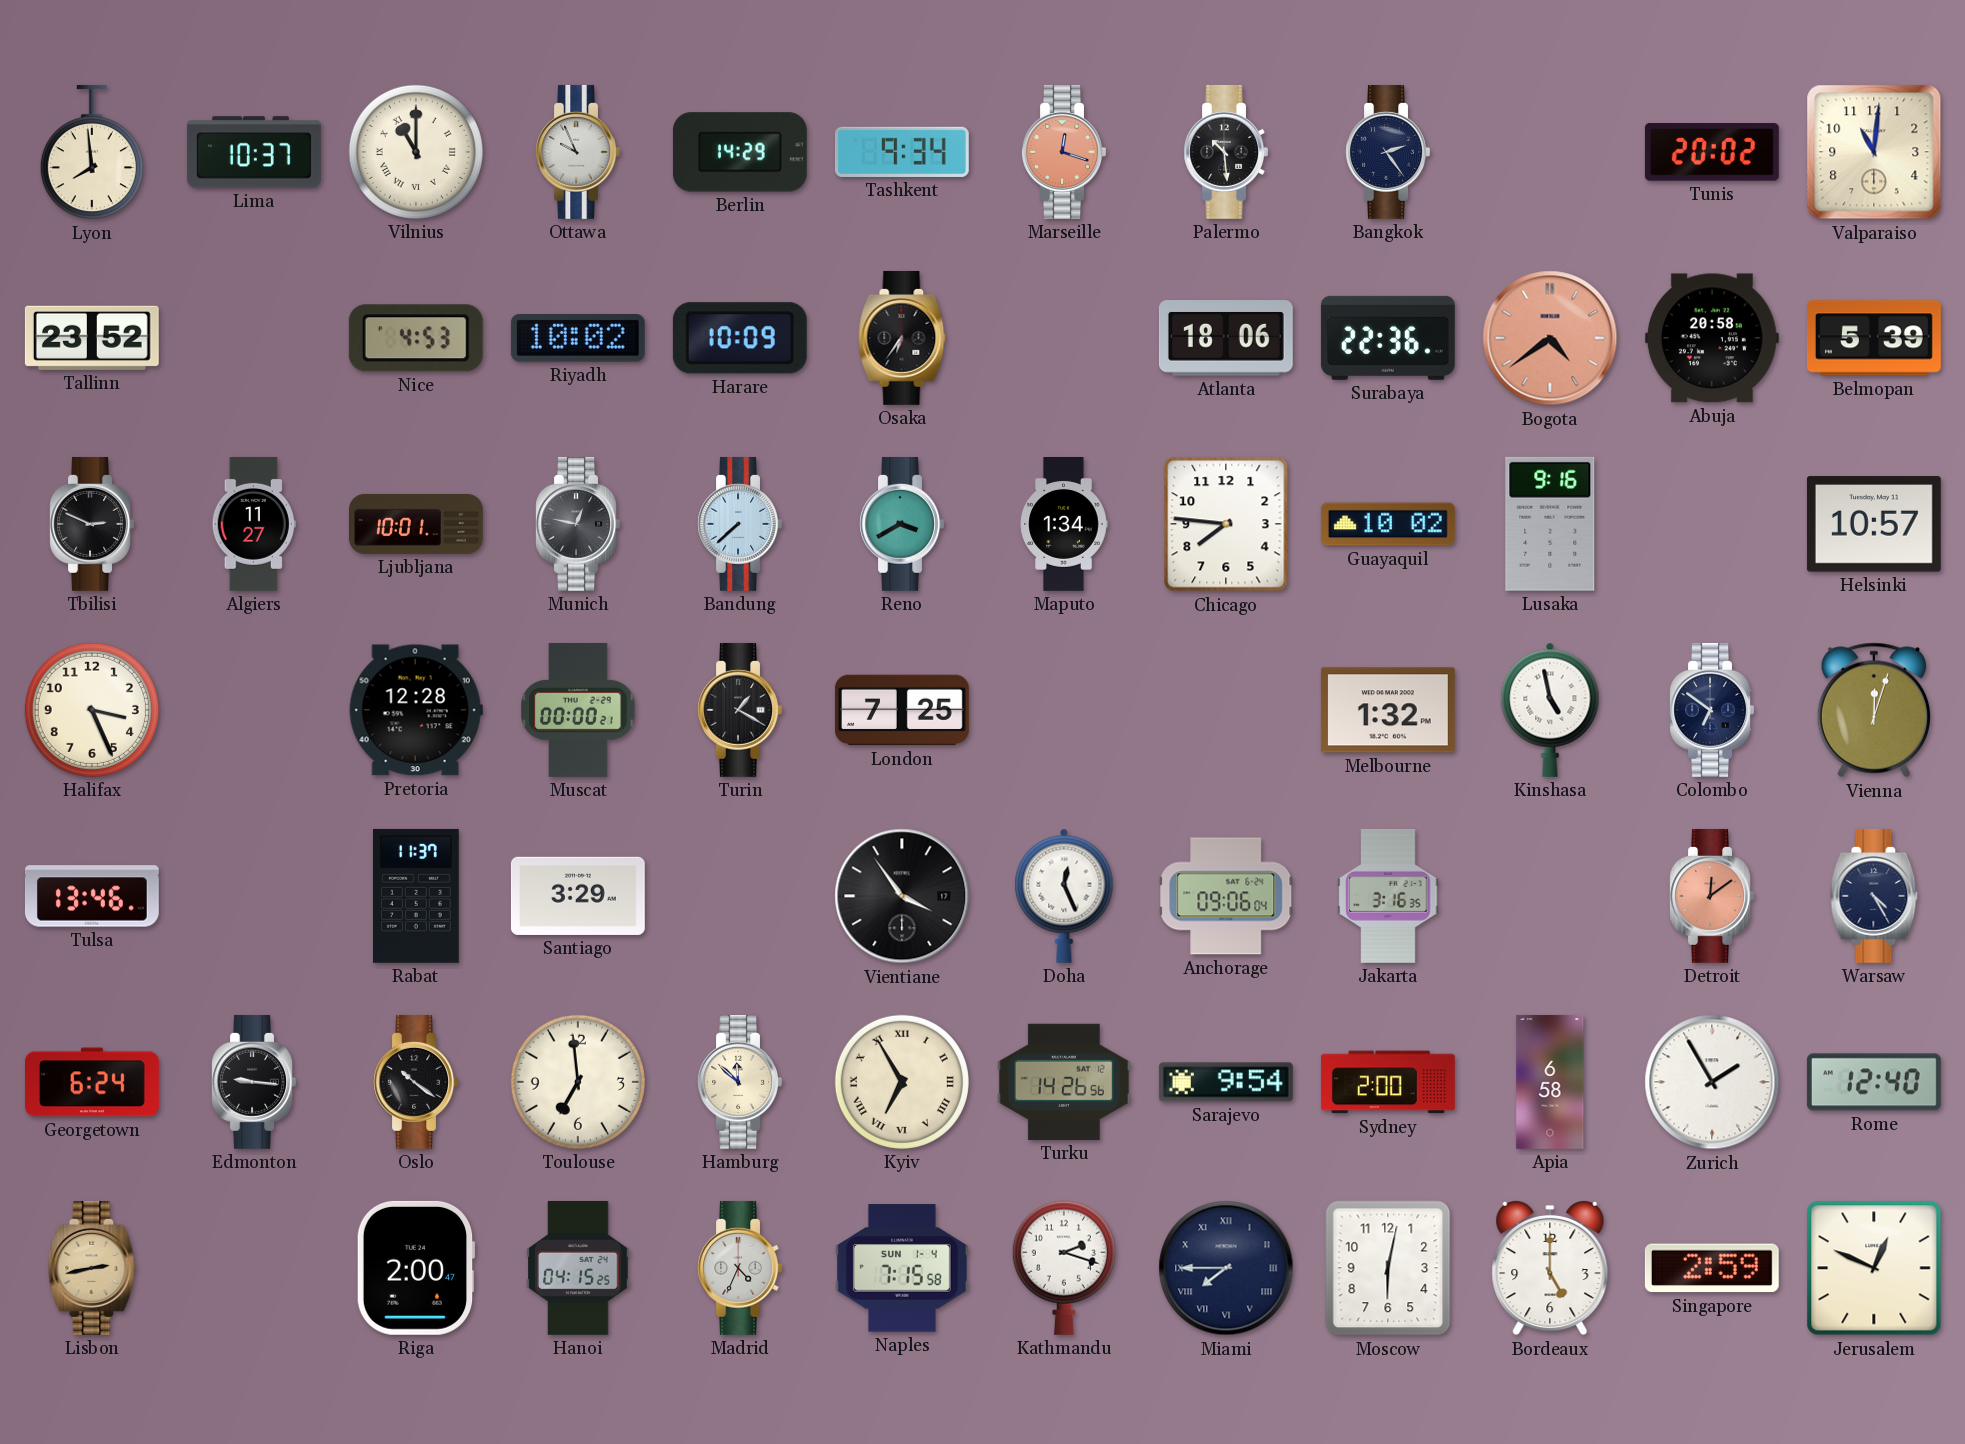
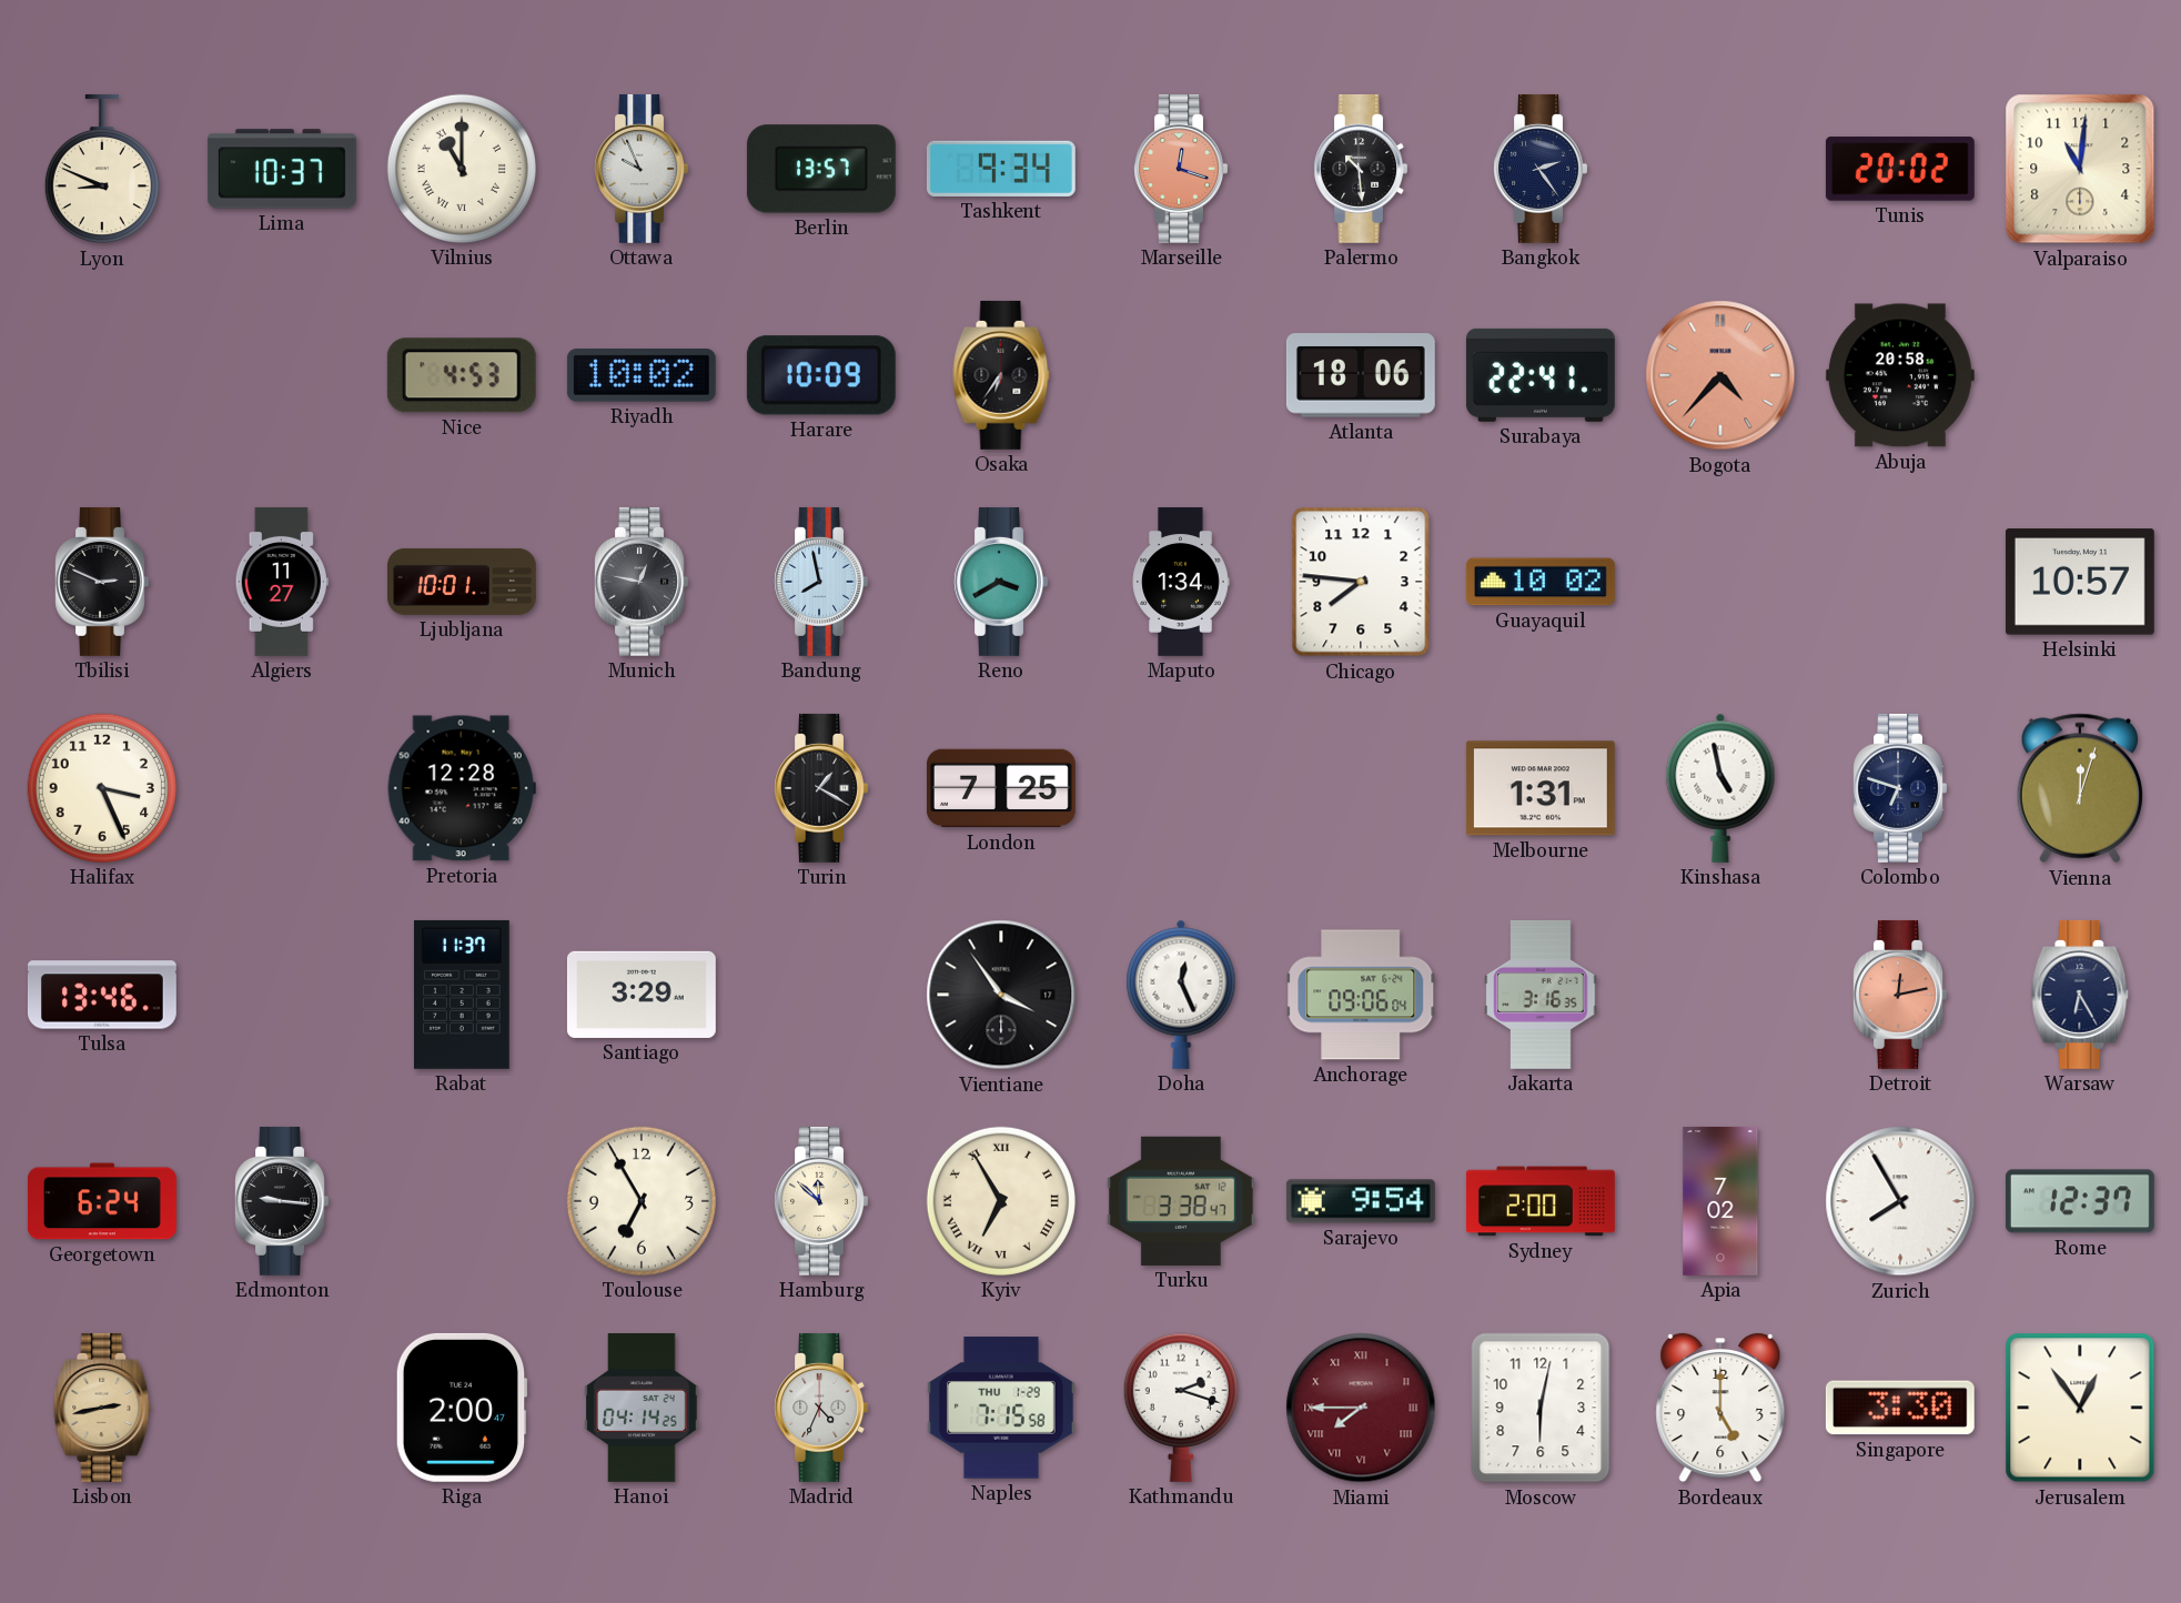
Lyon: 7:59 -> 8:49
Berlin: 14:29 -> 13:57
Tallinn: 23:52 -> none
Surabaya: 22:36 -> 22:41
Bogota: 4:39 -> 4:37
Belmopan: 5:39 -> none
Bandung: 7:38 -> 7:58
Lusaka: 9:16 -> none
Muscat: 00:00 -> none
Melbourne: 1:32 -> 1:31
Colombo: 6:51 -> 6:48
Detroit: 12:09 -> 12:13
Warsaw: 4:25 -> 6:25
Oslo: 10:21 -> none
Toulouse: 6:59 -> 6:55
Turku: 14:26 -> 3:38
Apia: 6:58 -> 7:02
Zurich: 1:55 -> 7:55
Rome: 12:40 -> 12:37
Hanoi: 04:15 -> 04:14
Naples date: SUN 1-4 -> THU 1-29
Miami dial: navy -> burgundy
Singapore: 2:59 -> 3:30
Jerusalem: 12:49 -> 12:54
